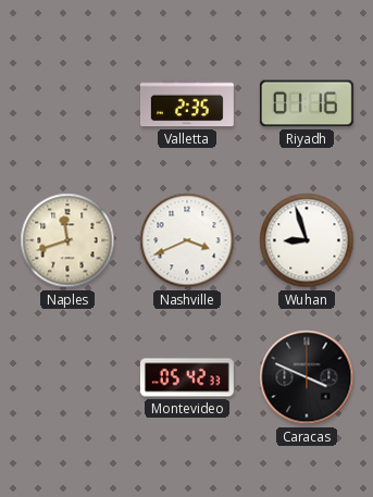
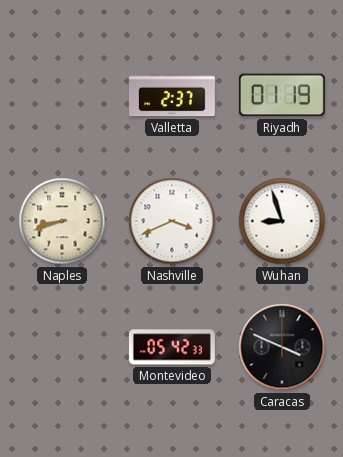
Valletta: 2:35 -> 2:37
Riyadh: 01:16 -> 01:19
Naples: 11:42 -> 8:42
